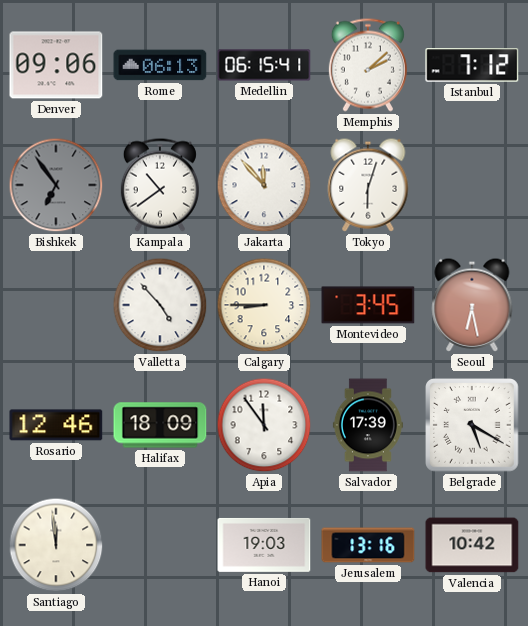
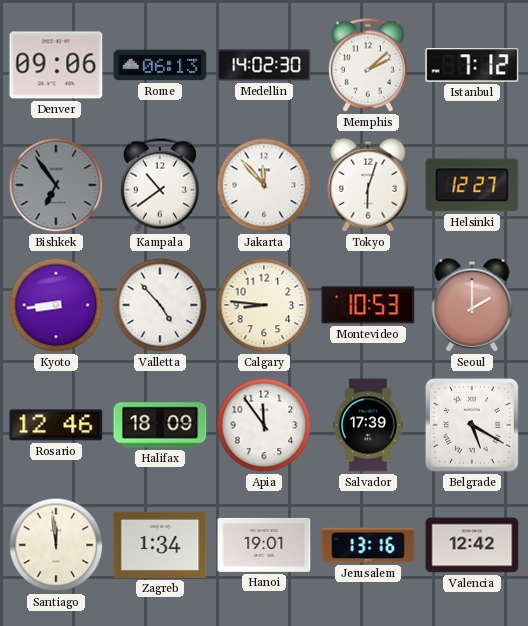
Medellin: 06:15 -> 14:02
Helsinki: none -> 12:27
Kyoto: none -> 8:44
Calgary: 8:45 -> 8:46
Montevideo: 3:45 -> 10:53
Seoul: 6:28 -> 2:00
Zagreb: none -> 1:34
Hanoi: 19:03 -> 19:01
Valencia: 10:42 -> 12:42
